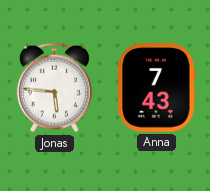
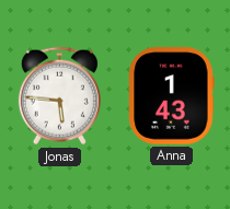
Anna: 7:43 -> 1:43
